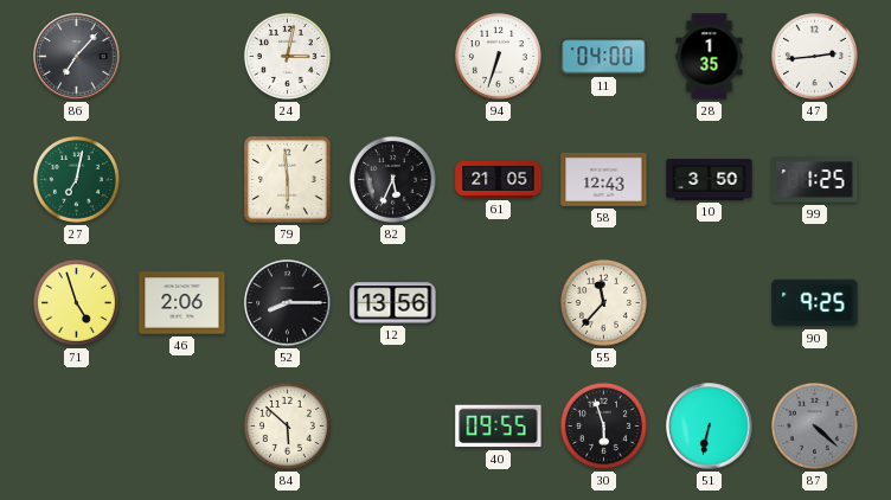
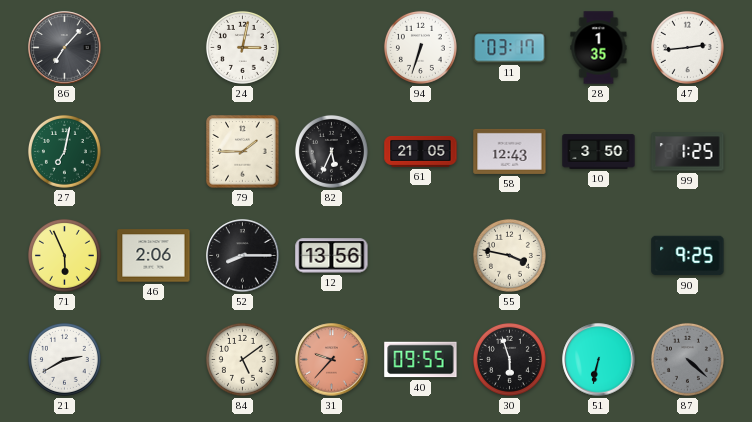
11: 04:00 -> 03:17
79: 5:59 -> 1:45
71: 4:57 -> 5:56
55: 11:37 -> 3:47
21: none -> 2:40
84: 5:52 -> 5:09
31: none -> 9:37
